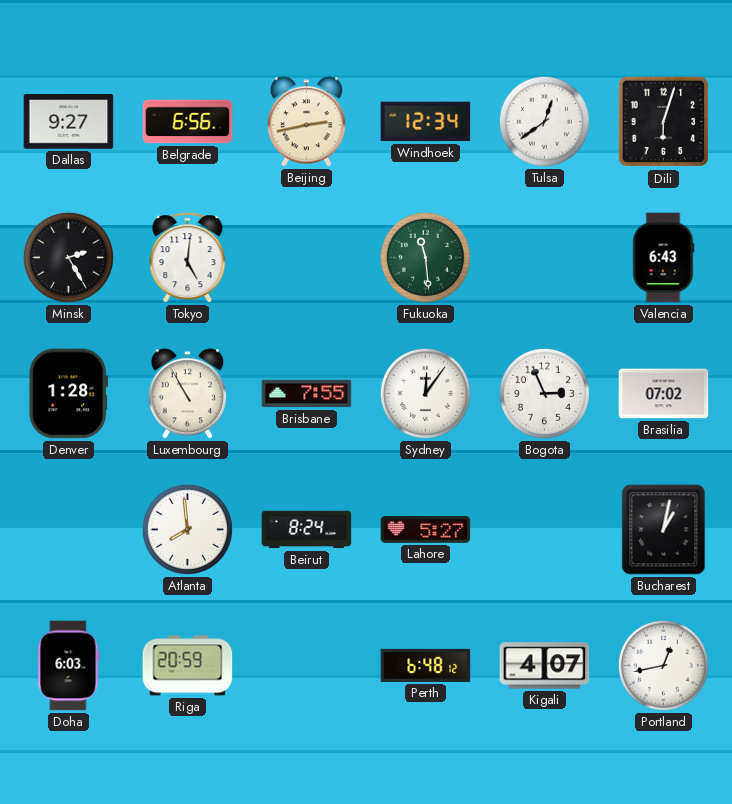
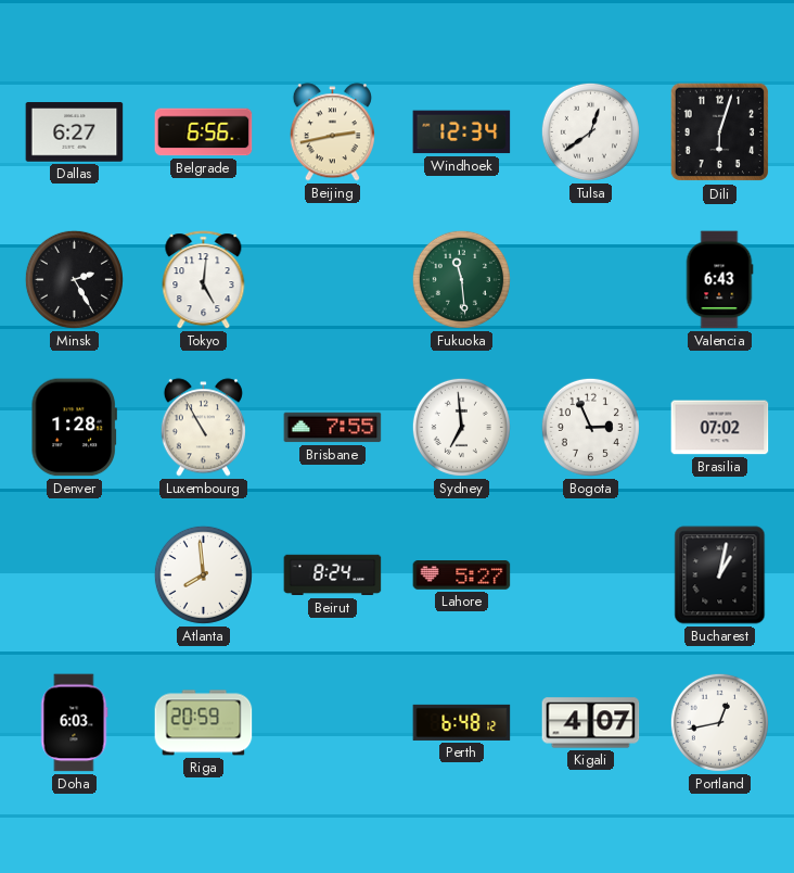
Dallas: 9:27 -> 6:27
Sydney: 12:06 -> 6:59
